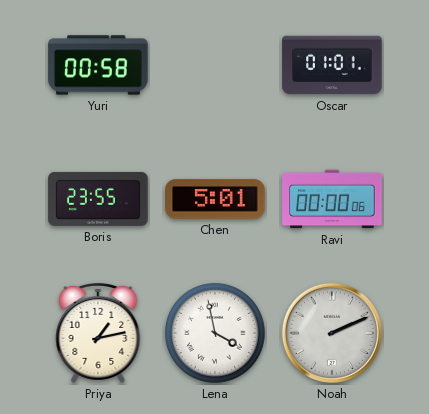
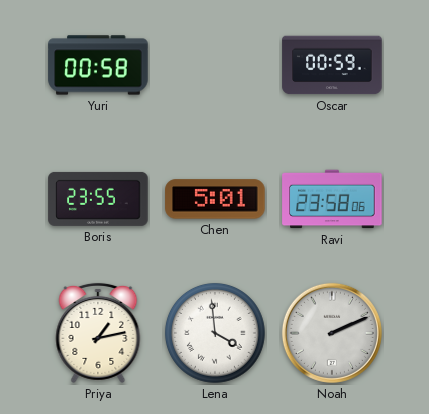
Oscar: 01:01 -> 00:59
Ravi: 00:00 -> 23:58
Lena: 3:58 -> 3:59
